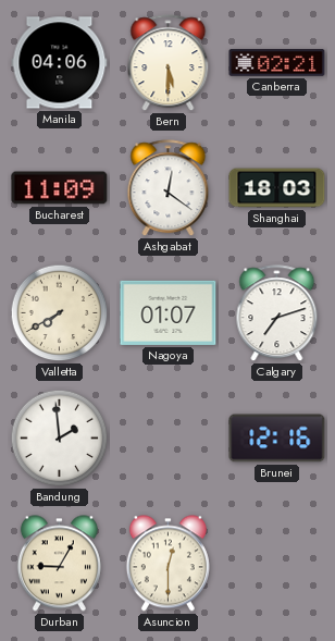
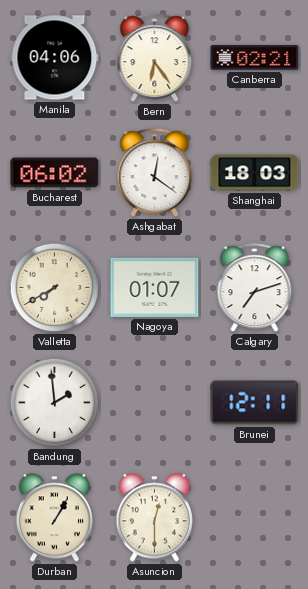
Bern: 5:30 -> 6:24
Bucharest: 11:09 -> 06:02
Brunei: 12:16 -> 12:11
Durban: 9:05 -> 1:05
